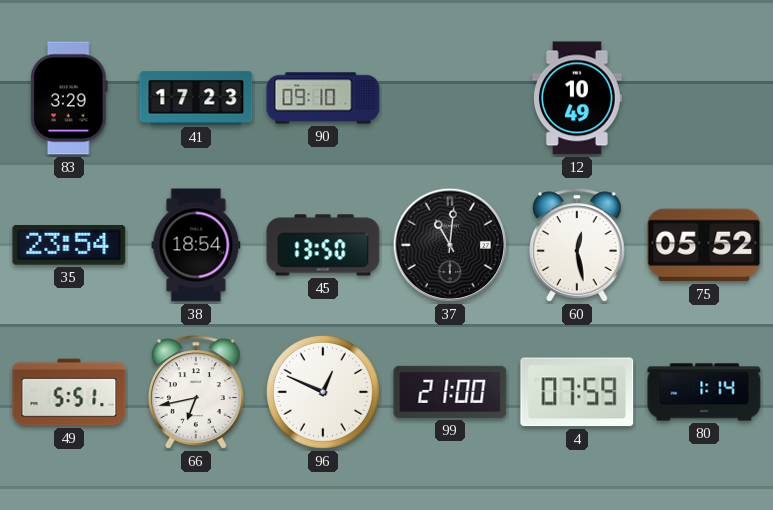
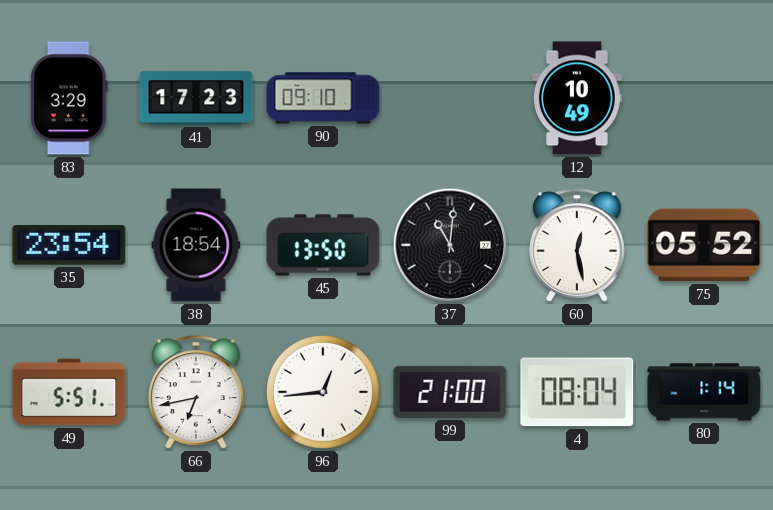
96: 12:49 -> 12:44
4: 07:59 -> 08:04
